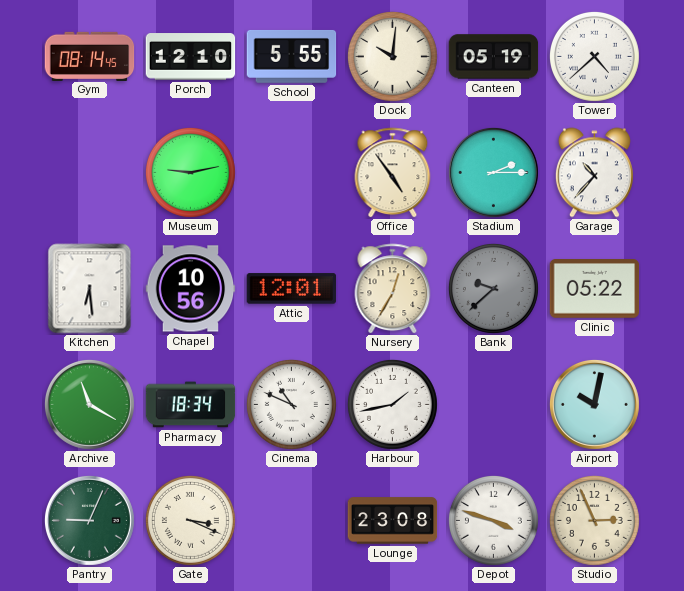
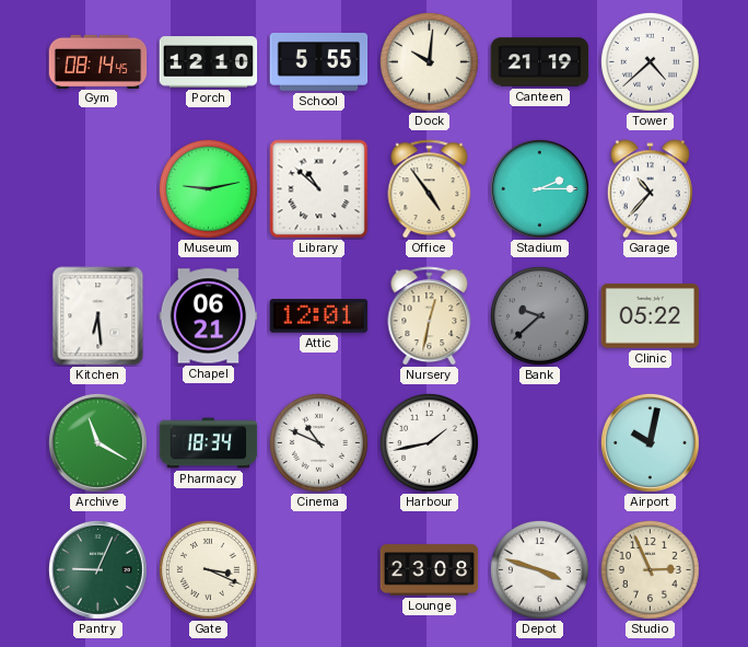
Canteen: 05:19 -> 21:19
Library: none -> 10:52
Chapel: 10:56 -> 06:21
Nursery: 12:35 -> 12:32
